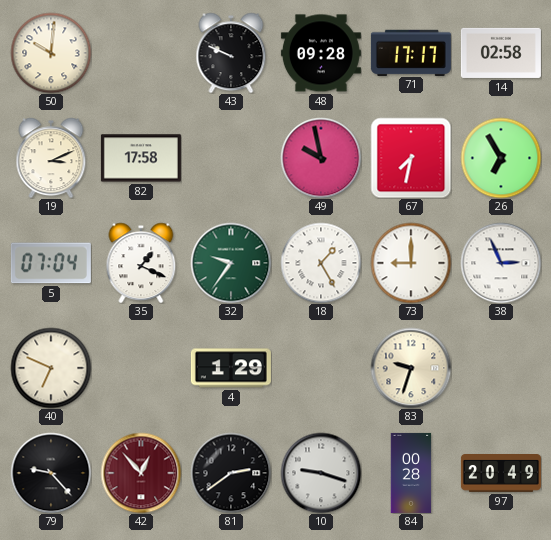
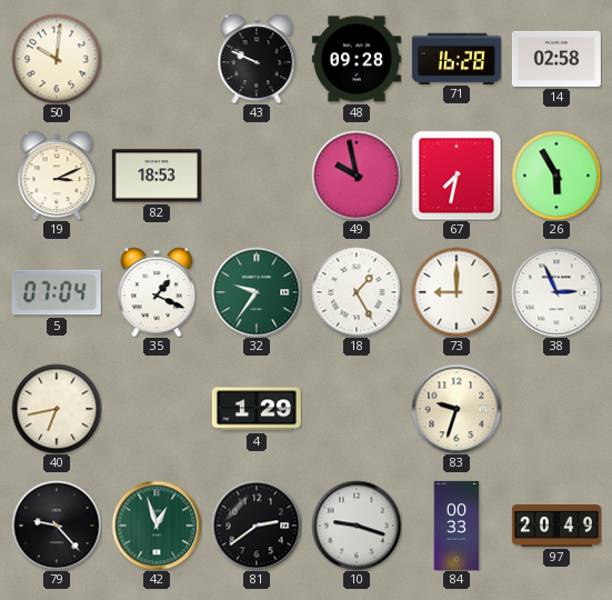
71: 17:17 -> 16:28
82: 17:58 -> 18:53
26: 6:55 -> 5:55
40: 6:49 -> 6:43
42: 12:53 -> 12:57
42 dial: burgundy -> green
84: 00:28 -> 00:33
